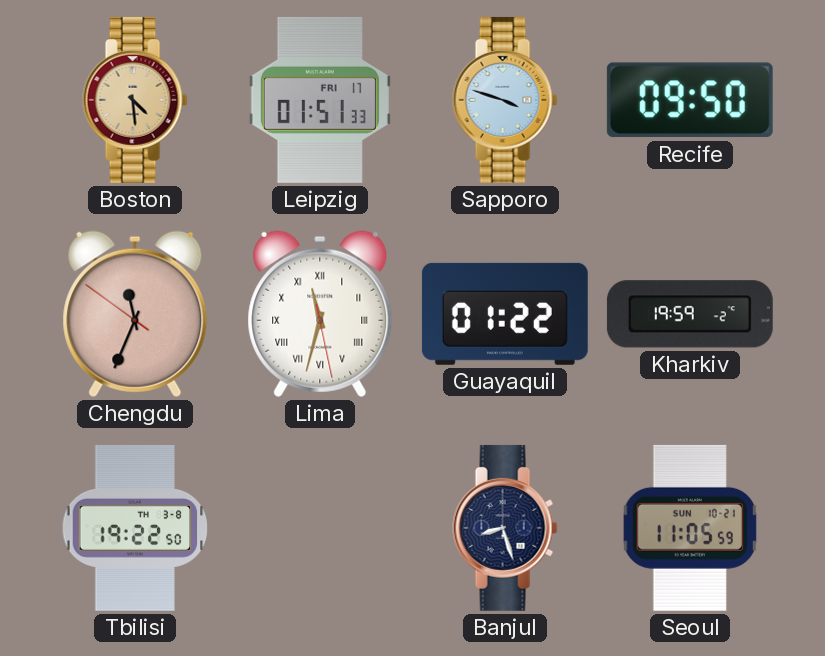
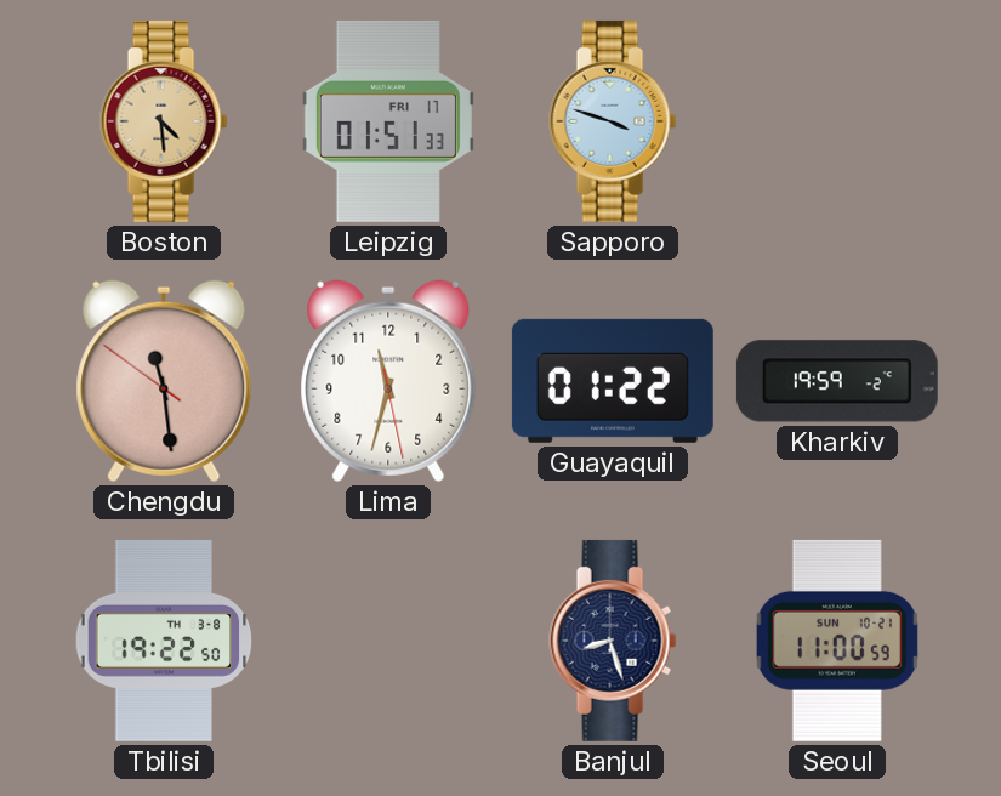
Recife: 09:50 -> none
Chengdu: 11:33 -> 11:28
Lima numerals: Roman -> Arabic
Seoul: 11:05 -> 11:00
